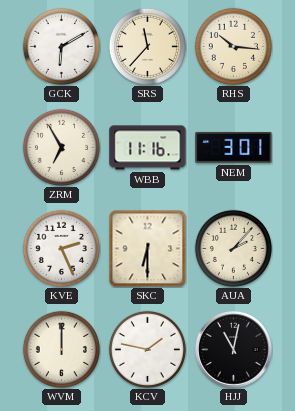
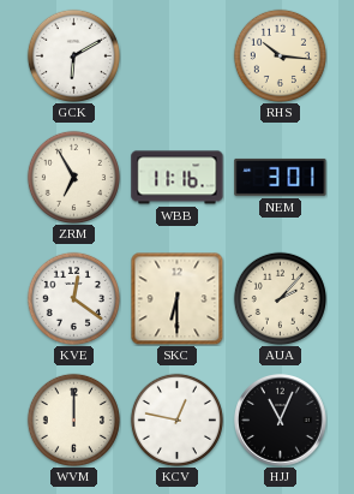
SRS: 11:37 -> none
KVE: 2:26 -> 12:21
KCV: 1:47 -> 12:47
HJJ: 11:02 -> 11:04
